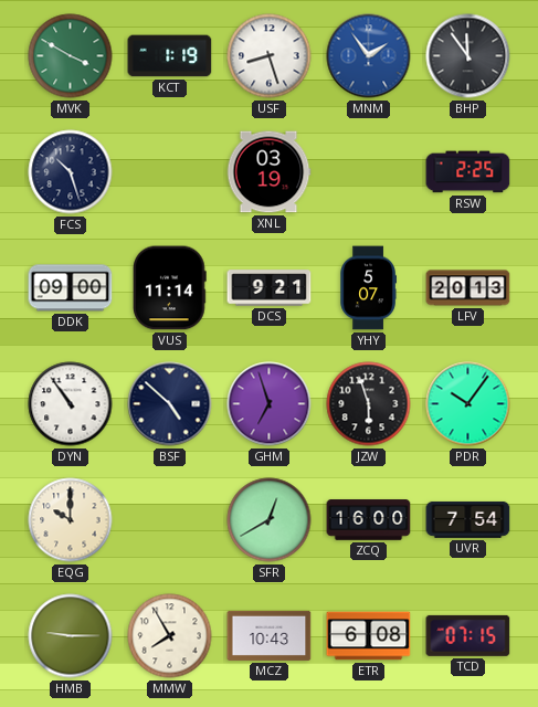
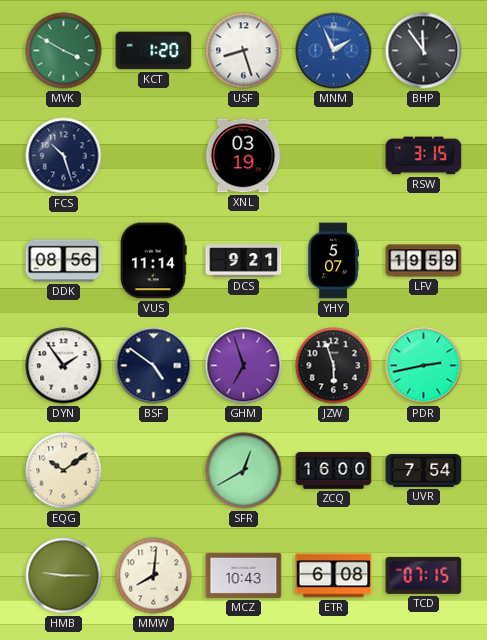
KCT: 1:19 -> 1:20
MNM: 1:54 -> 1:56
RSW: 2:25 -> 3:15
DDK: 09:00 -> 08:56
LFV: 20:13 -> 19:59
DYN: 10:54 -> 1:54
BSF: 4:52 -> 4:51
PDR: 10:06 -> 2:43
EQG: 10:00 -> 10:09
MMW: 7:55 -> 8:01
